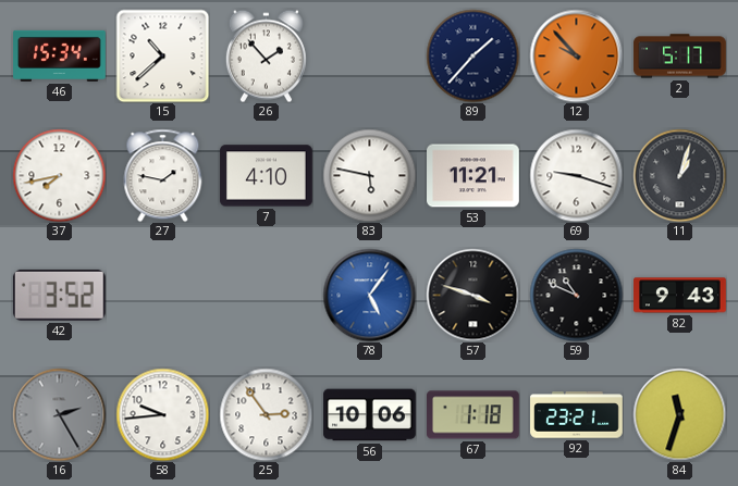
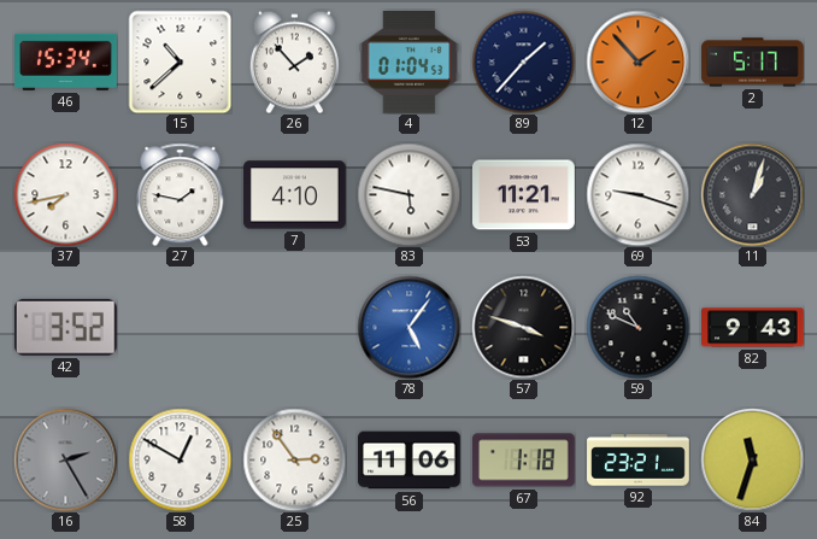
4: none -> 01:04
12: 9:53 -> 1:53
58: 9:44 -> 12:50
56: 10:06 -> 11:06
